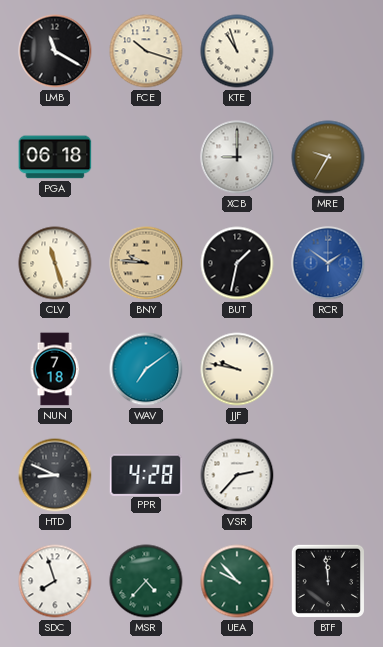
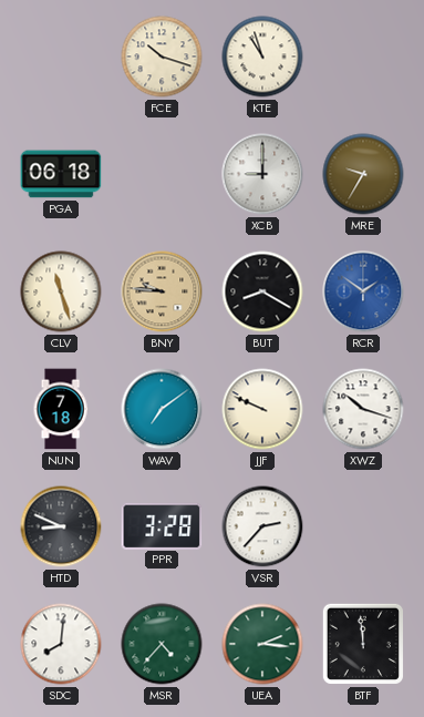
LMB: 11:20 -> none
BUT: 1:32 -> 8:20
JJF: 9:47 -> 9:49
XWZ: none -> 10:18
PPR: 4:28 -> 3:28
SDC: 7:57 -> 8:01
UEA: 9:53 -> 2:16
